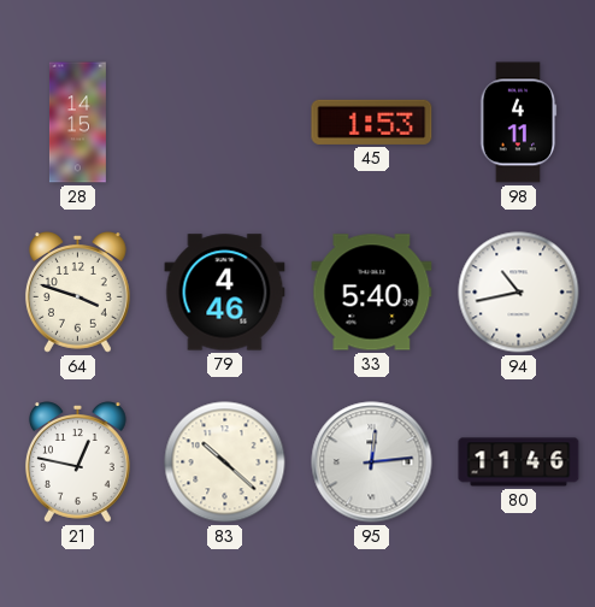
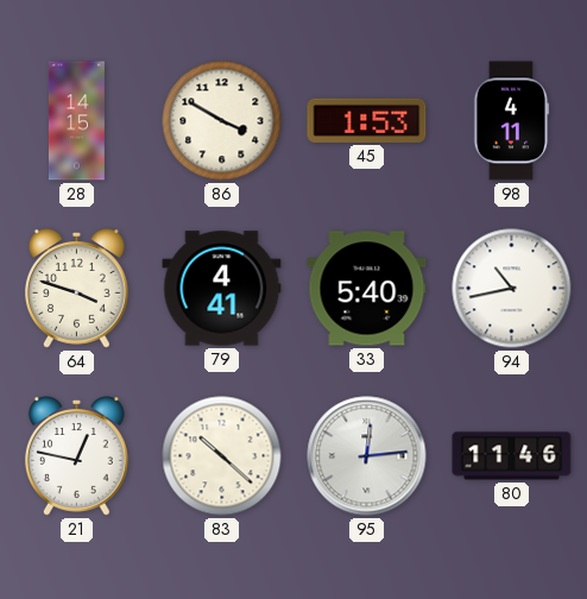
86: none -> 3:50
79: 4:46 -> 4:41
